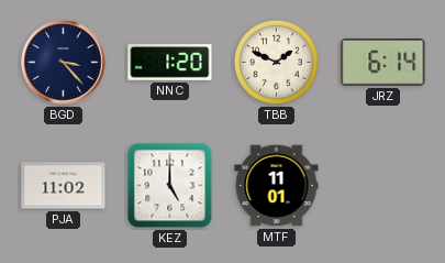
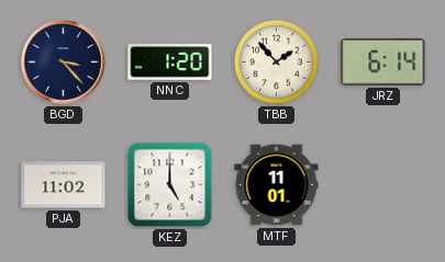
TBB: 1:49 -> 1:53
